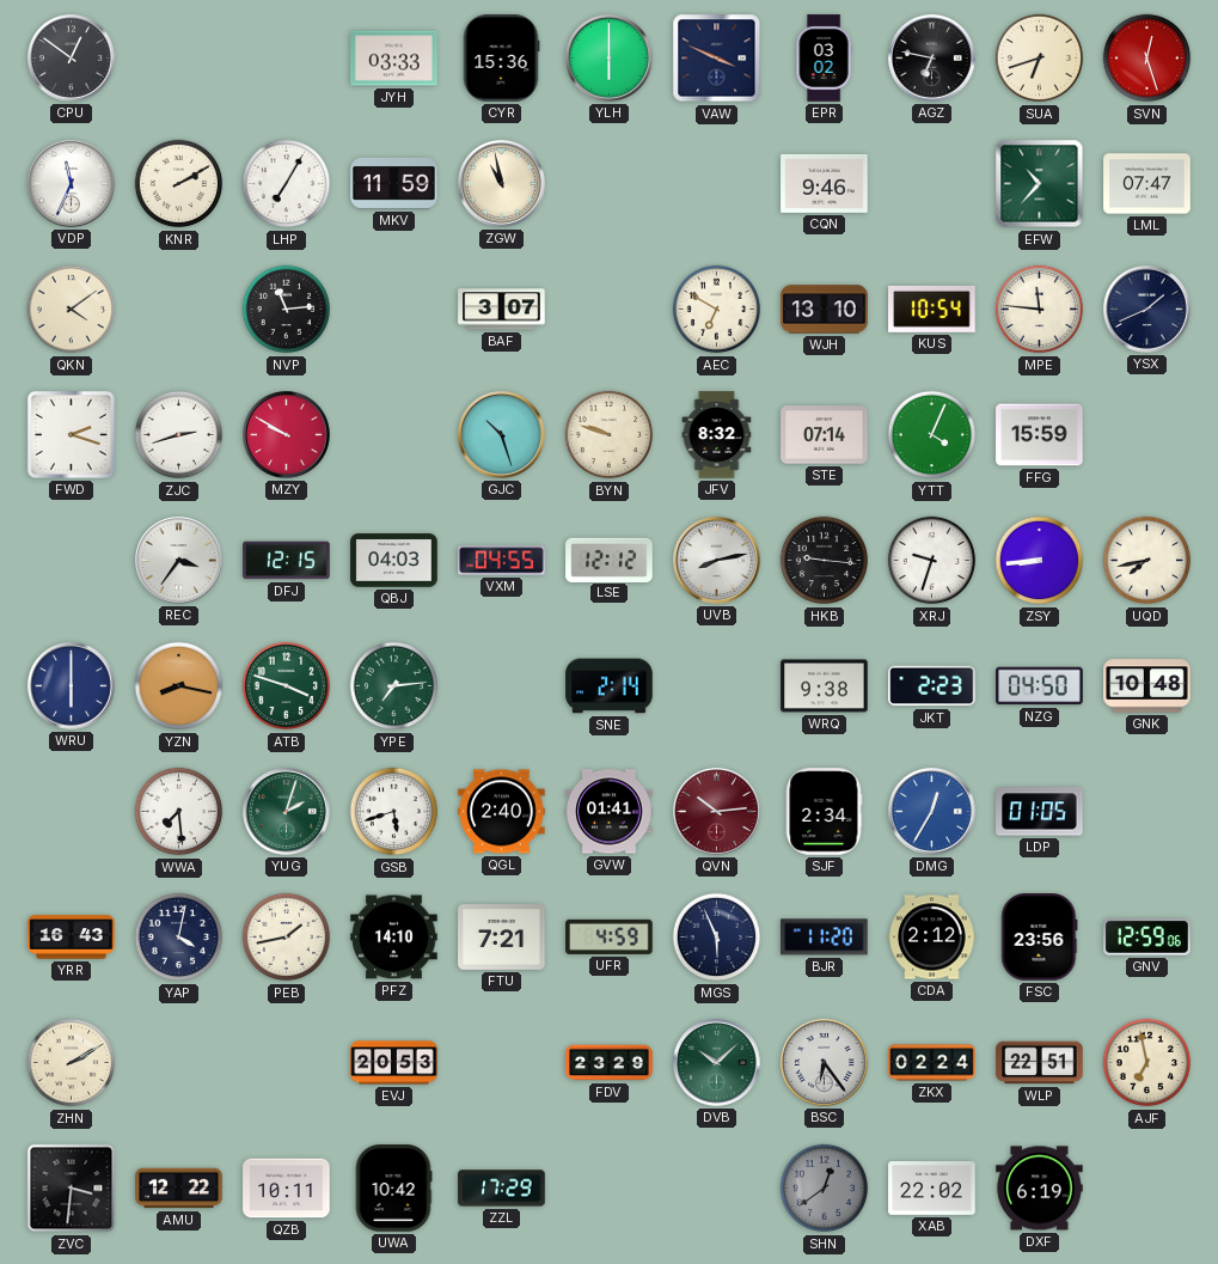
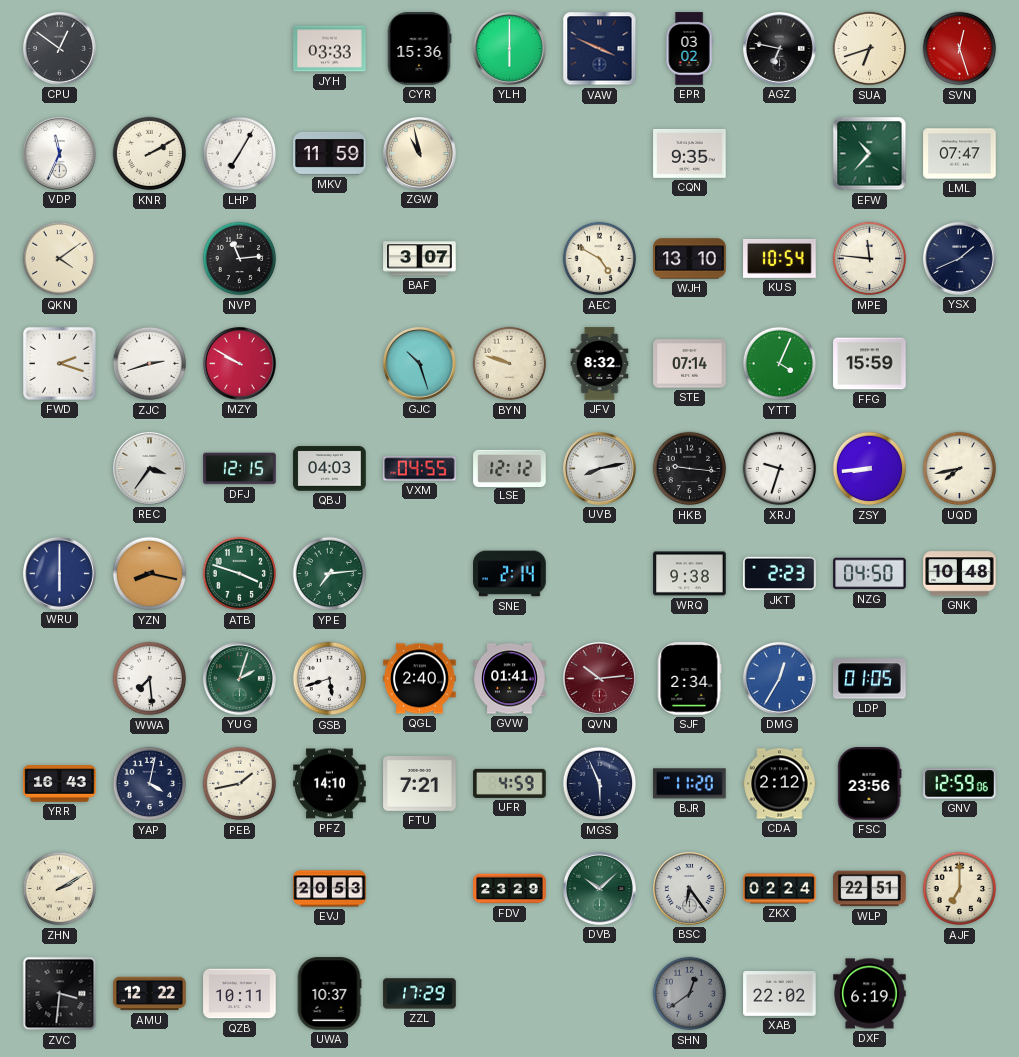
CQN: 9:46 -> 9:35
AEC: 6:50 -> 4:50
AJF: 6:58 -> 7:00
UWA: 10:42 -> 10:37
